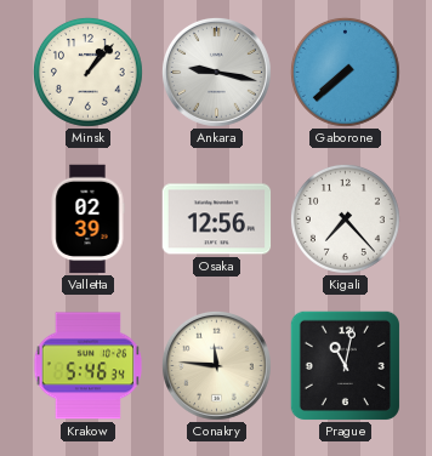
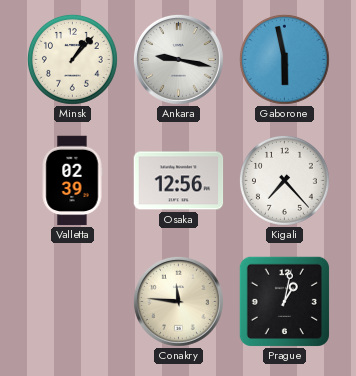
Gaborone: 7:38 -> 5:58
Krakow: 5:46 -> none
Prague: 11:02 -> 1:02
